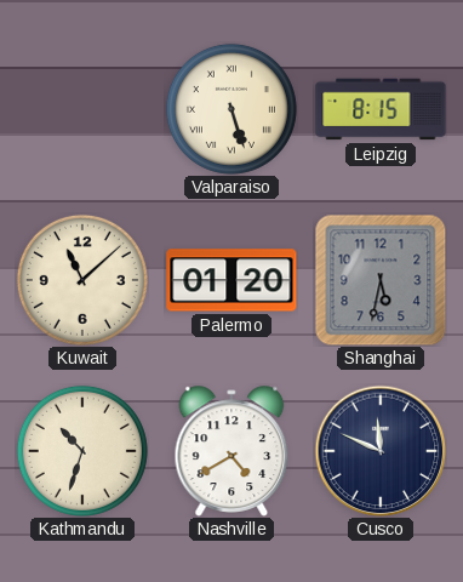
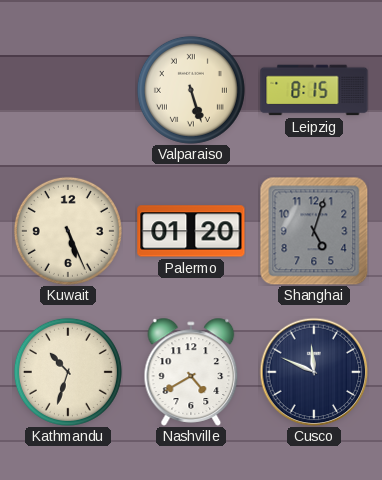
Kuwait: 11:08 -> 5:26
Shanghai: 5:32 -> 5:03
